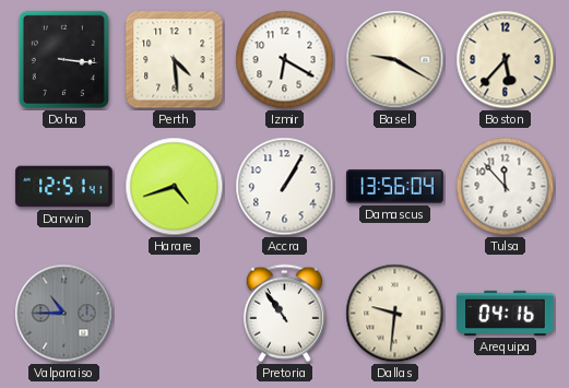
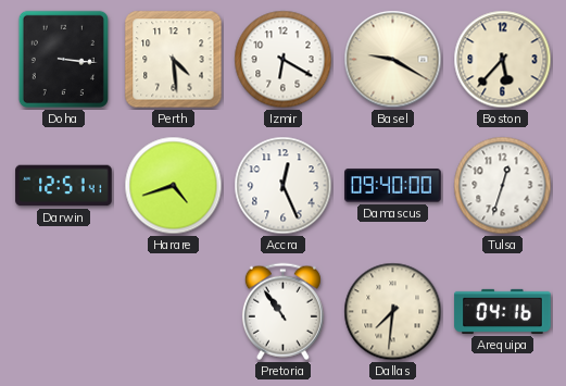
Accra: 1:05 -> 12:26
Damascus: 13:56 -> 09:40
Tulsa: 11:53 -> 12:33
Valparaiso: 10:45 -> none
Dallas: 9:31 -> 7:31
